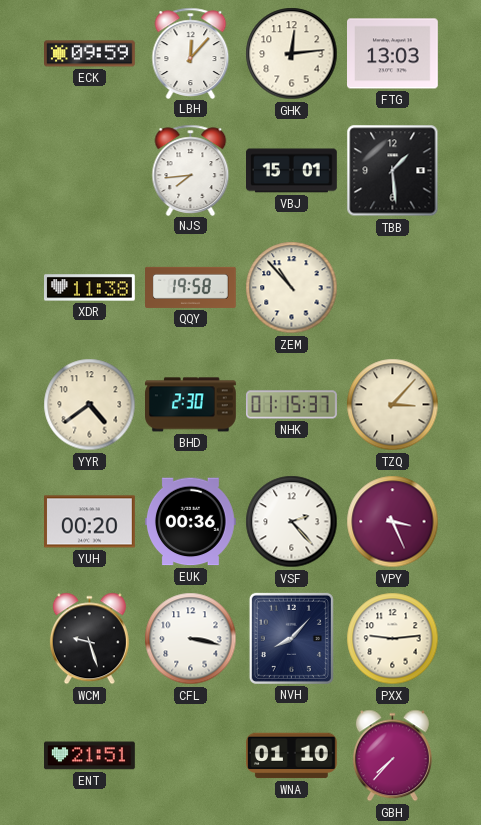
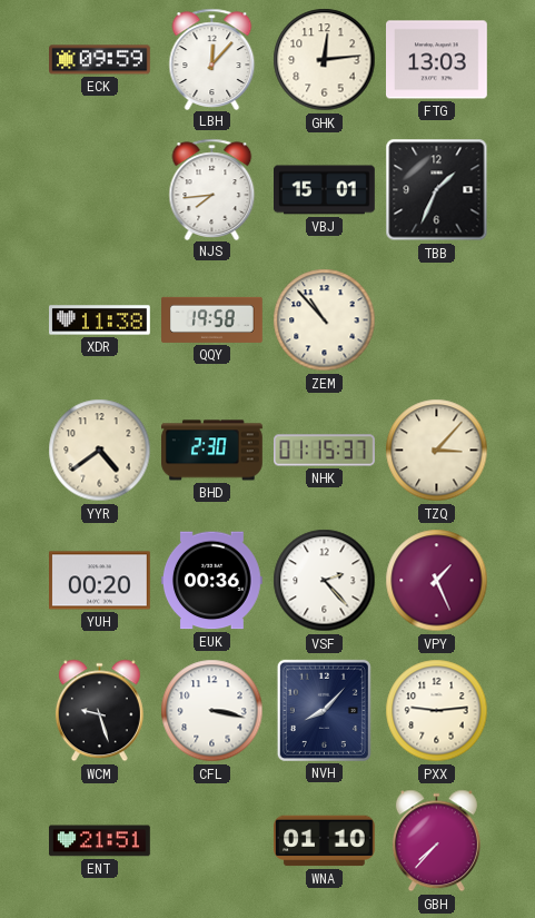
TBB: 1:29 -> 1:34
VPY: 3:26 -> 1:26
